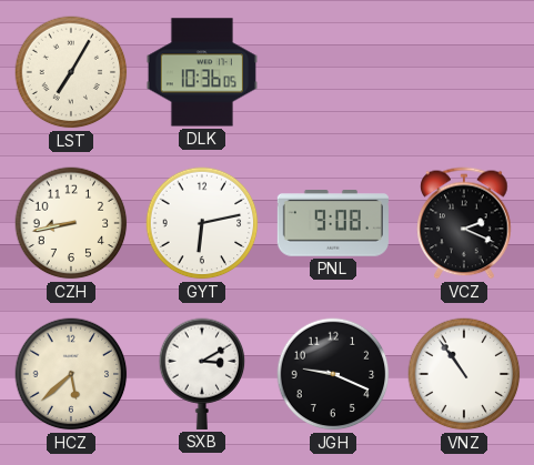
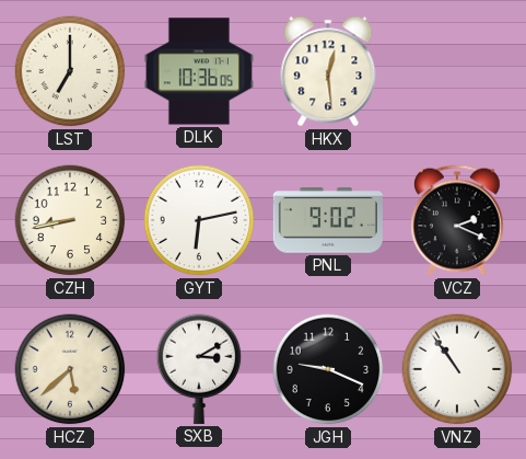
LST: 7:05 -> 7:00
HKX: none -> 12:29
PNL: 9:08 -> 9:02
